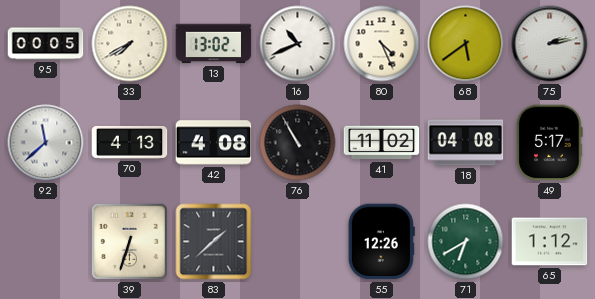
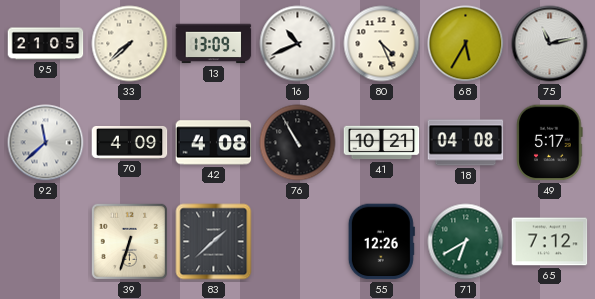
95: 00:05 -> 21:05
33: 7:40 -> 7:38
13: 13:02 -> 13:09
68: 5:39 -> 5:35
75: 2:13 -> 11:13
70: 4:13 -> 4:09
41: 11:02 -> 10:21
65: 1:12 -> 7:12
